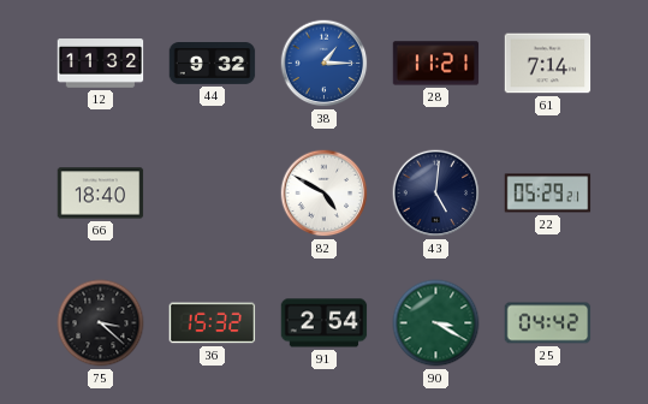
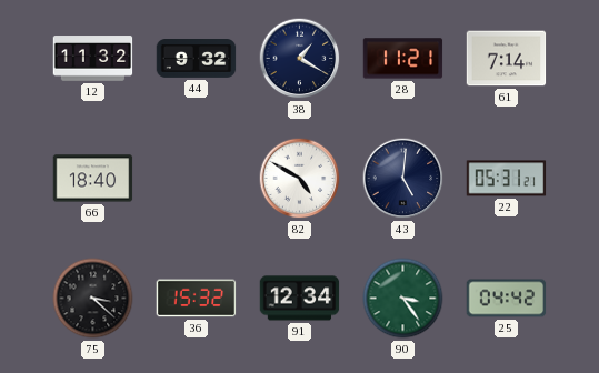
38: 1:15 -> 1:20
38 dial: blue -> navy
22: 05:29 -> 05:31
91: 2:54 -> 12:34
90: 3:20 -> 3:24
